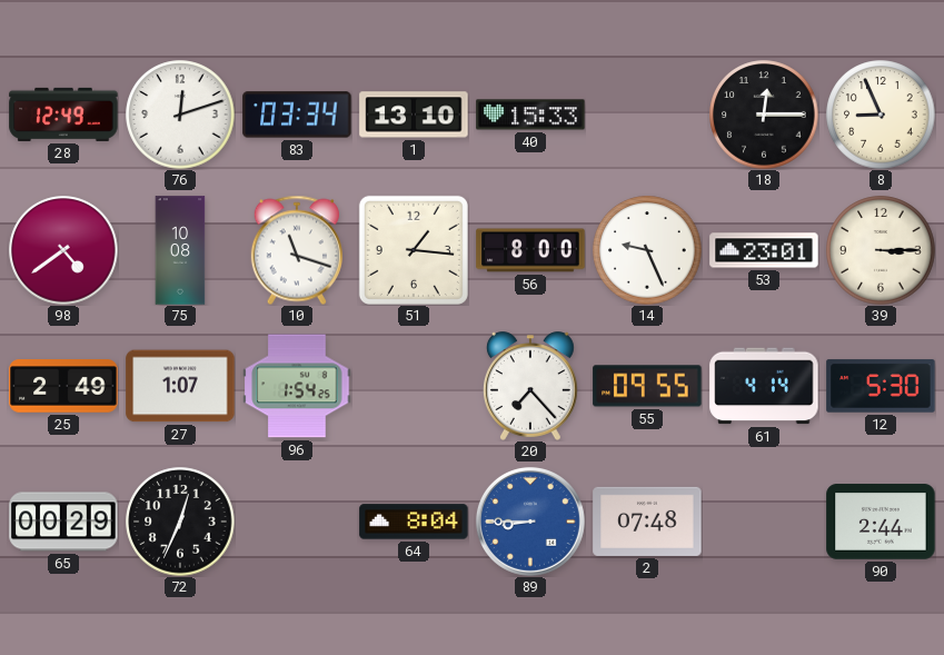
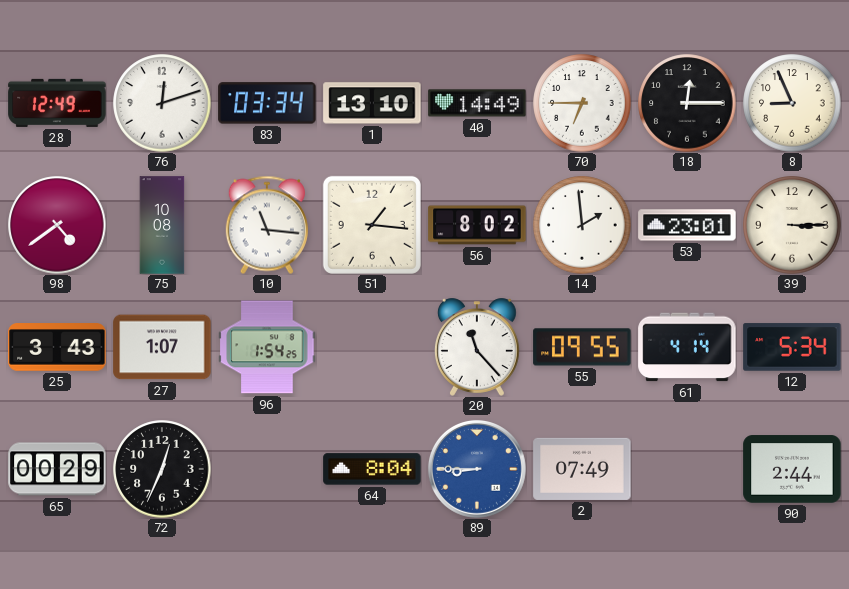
40: 15:33 -> 14:49
70: none -> 6:45
10: 11:18 -> 11:16
56: 8:00 -> 8:02
14: 9:26 -> 1:59
25: 2:49 -> 3:43
20: 7:23 -> 11:23
12: 5:30 -> 5:34
2: 07:48 -> 07:49
